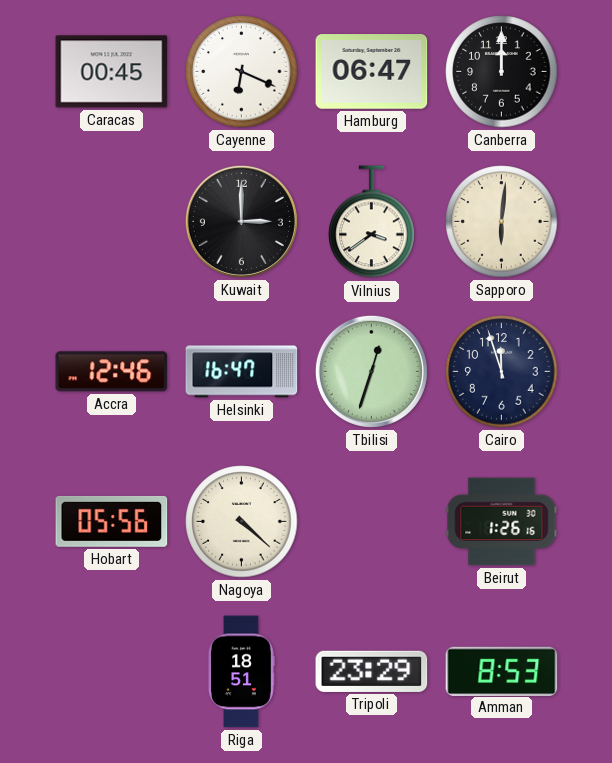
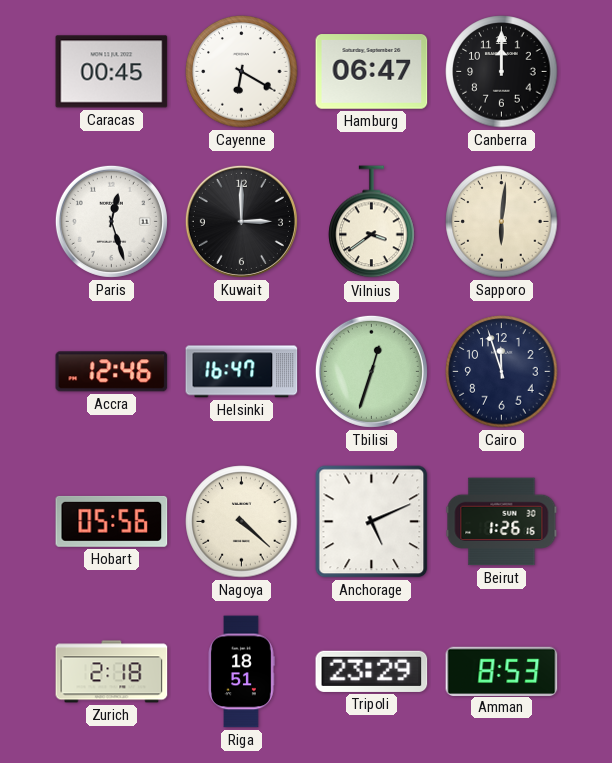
Cayenne: 6:19 -> 6:20
Paris: none -> 12:27
Anchorage: none -> 5:11
Zurich: none -> 2:18
